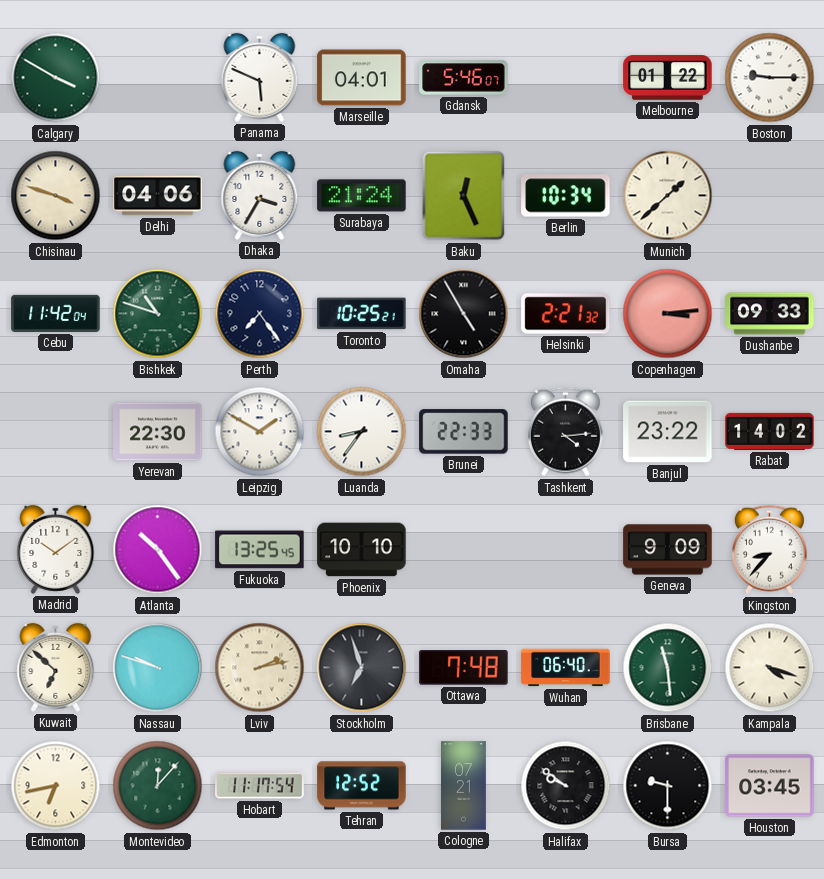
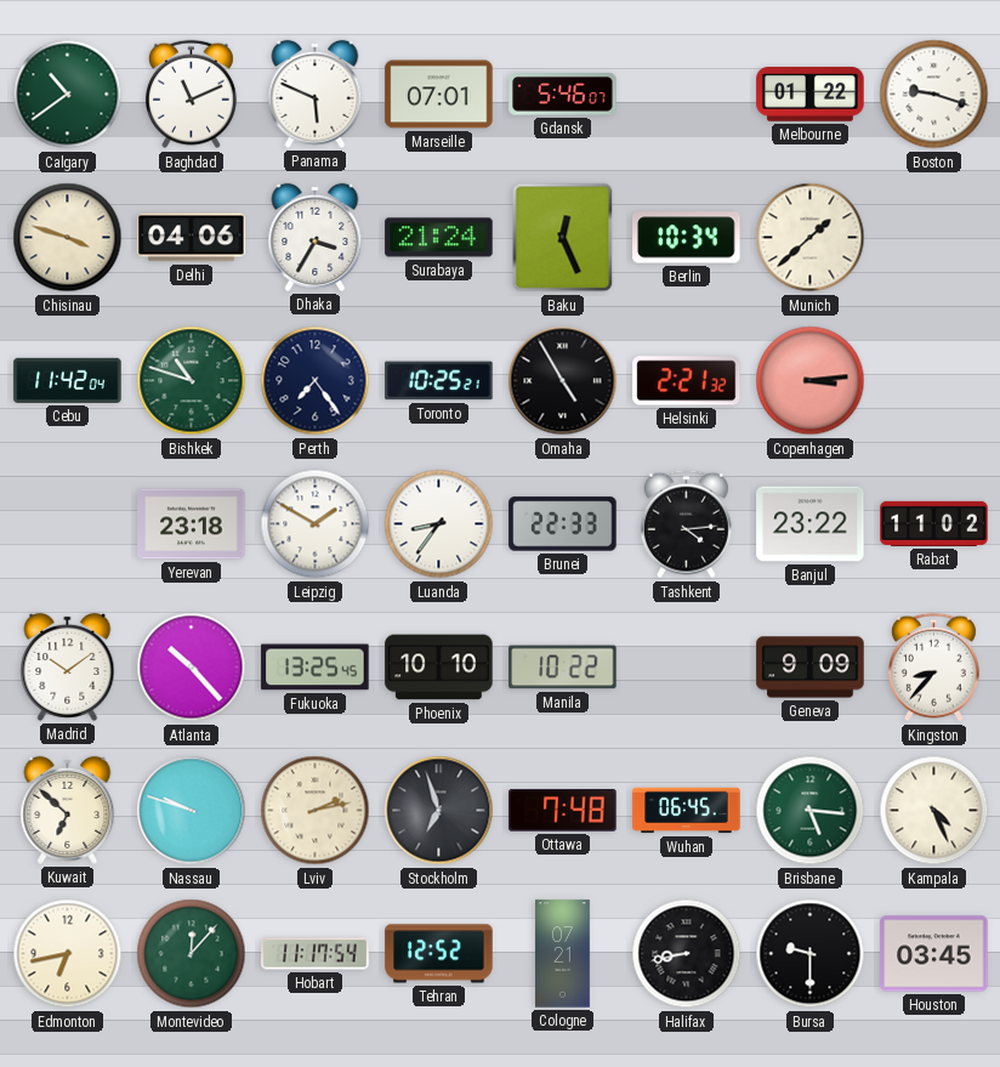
Calgary: 3:50 -> 10:39
Baghdad: none -> 11:11
Marseille: 04:01 -> 07:01
Boston: 9:15 -> 9:18
Dushanbe: 09:33 -> none
Yerevan: 22:30 -> 23:18
Rabat: 14:02 -> 11:02
Atlanta: 10:24 -> 10:23
Manila: none -> 10:22
Wuhan: 06:40 -> 06:45
Brisbane: 11:29 -> 5:16
Kampala: 4:18 -> 4:26
Halifax: 9:51 -> 8:43
